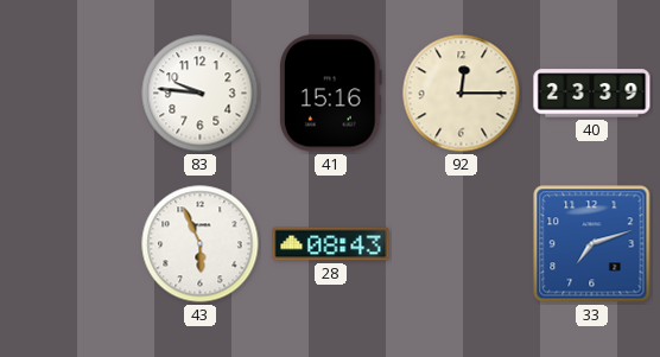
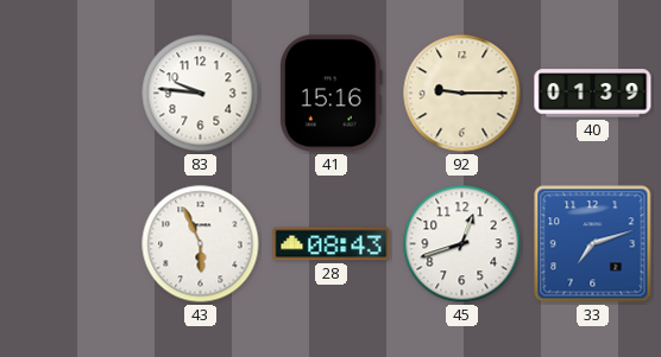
92: 12:15 -> 9:15
40: 23:39 -> 01:39
45: none -> 12:42
